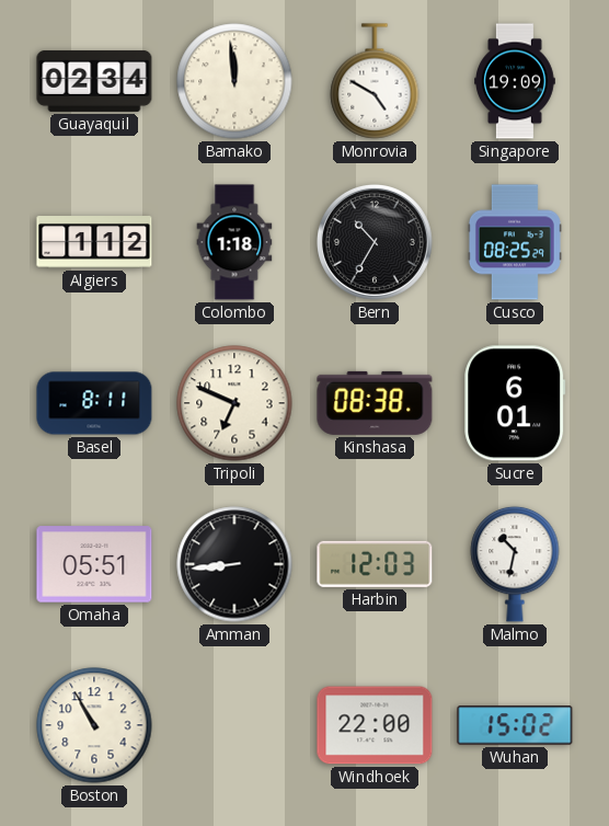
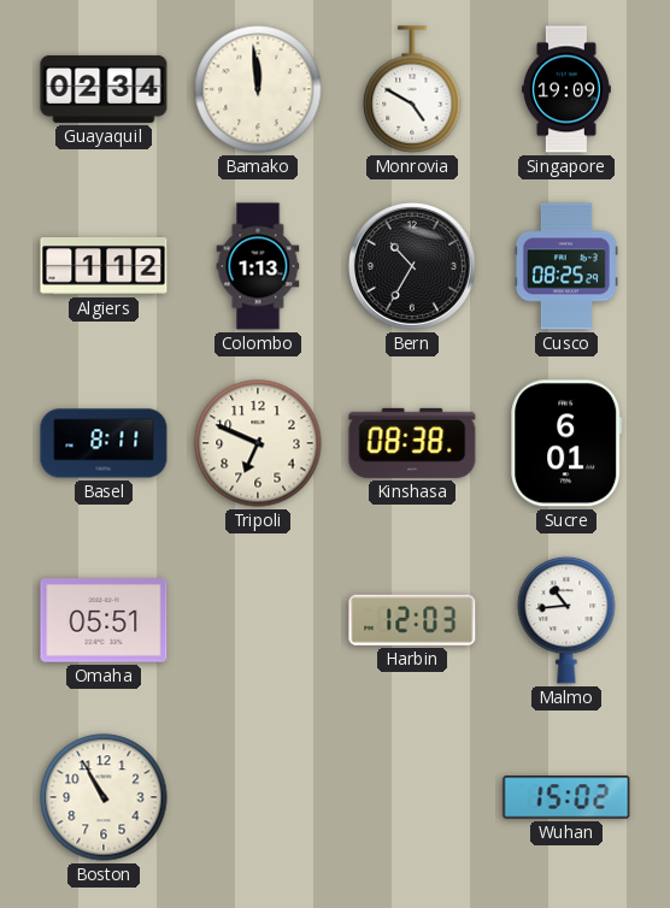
Colombo: 1:18 -> 1:13
Amman: 8:44 -> none
Malmo: 10:32 -> 10:44
Windhoek: 22:00 -> none
